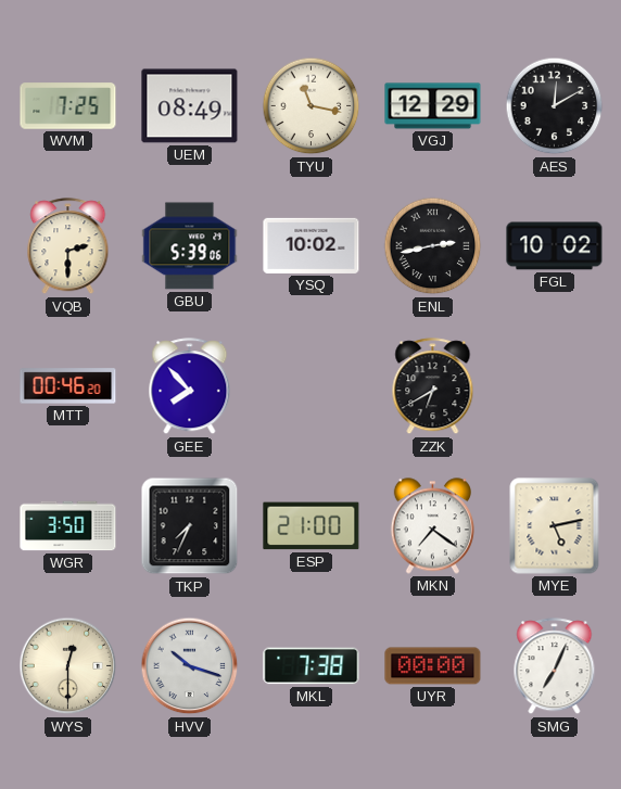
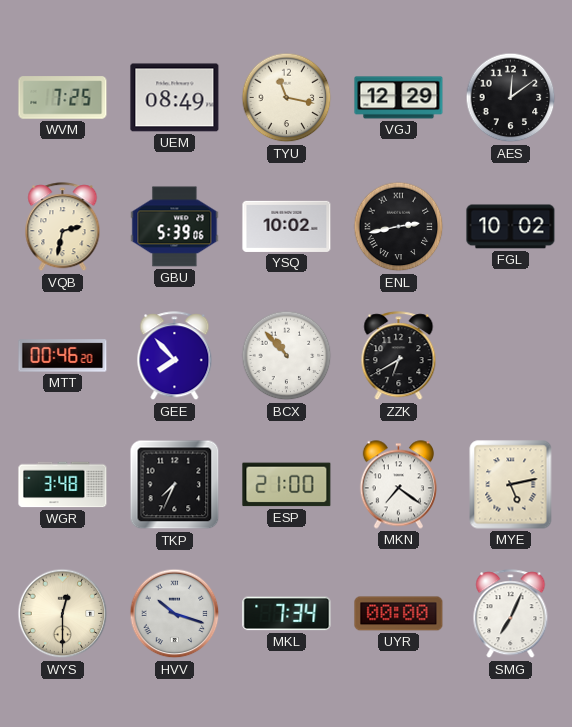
AES: 12:10 -> 12:09
VQB: 2:30 -> 2:32
BCX: none -> 10:53
WGR: 3:50 -> 3:48
MKL: 7:38 -> 7:34
